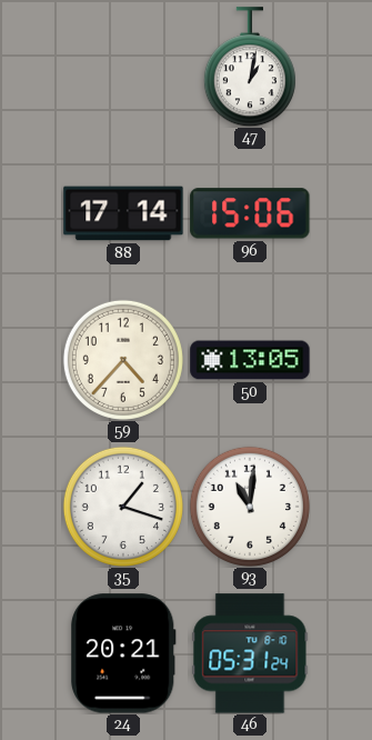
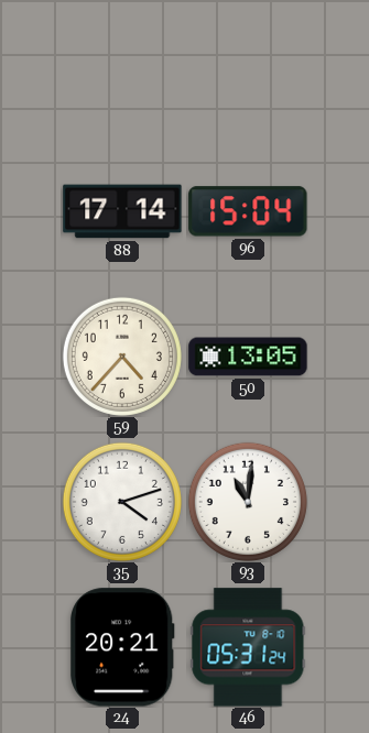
47: 1:02 -> none
96: 15:06 -> 15:04
35: 1:18 -> 4:12
